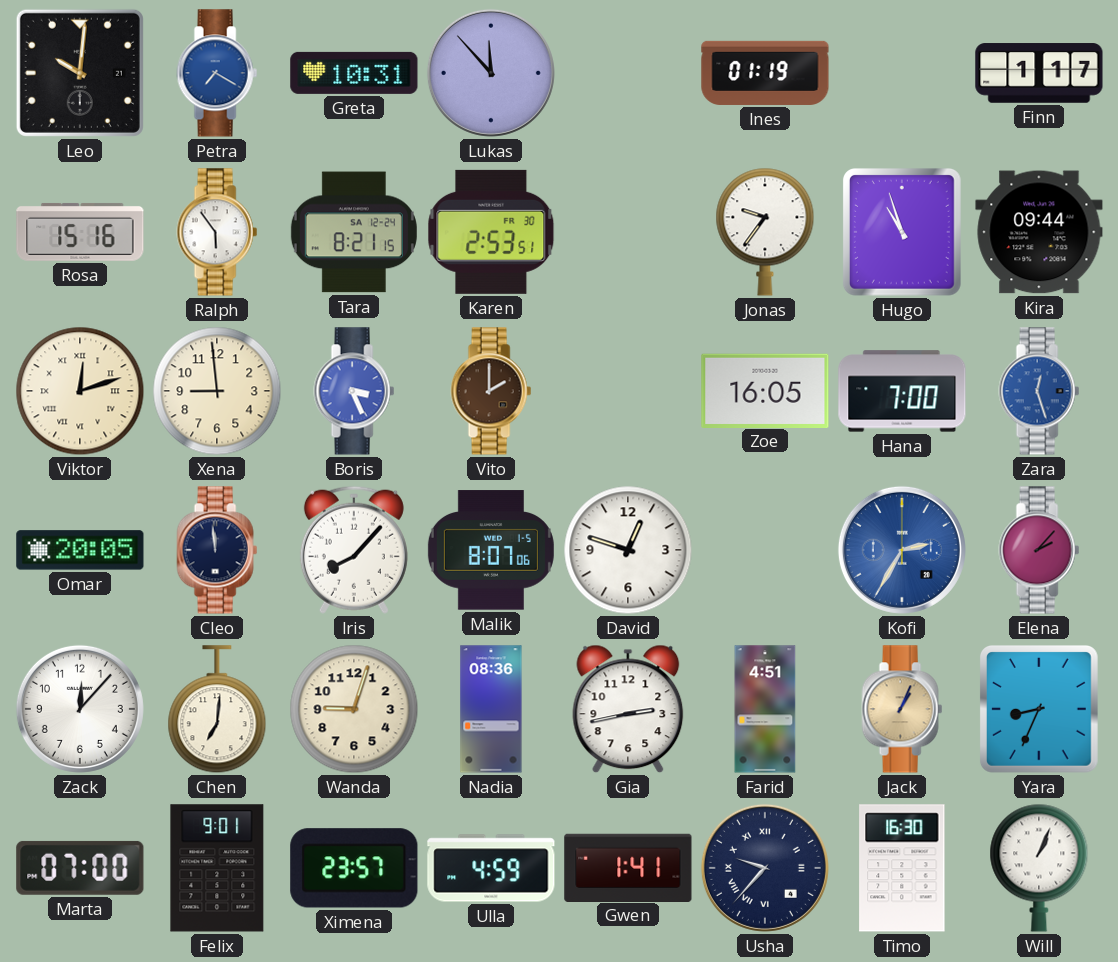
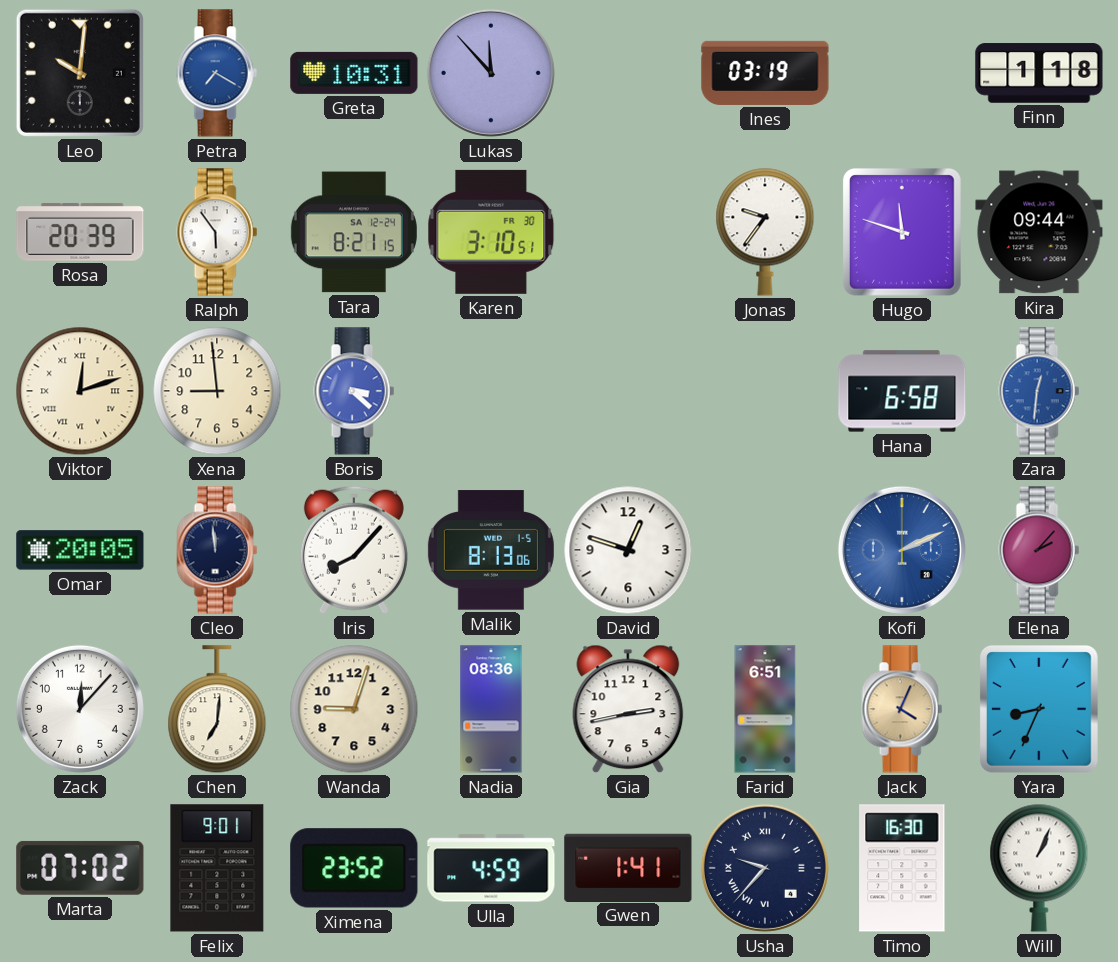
Ines: 01:19 -> 03:19
Finn: 1:17 -> 1:18
Rosa: 15:16 -> 20:39
Karen: 2:53 -> 3:10
Hugo: 10:57 -> 11:48
Boris: 3:26 -> 3:22
Vito: 2:00 -> none
Zoe: 16:05 -> none
Hana: 7:00 -> 6:58
Zara: 12:27 -> 12:31
Malik: 8:07 -> 8:13
Kofi: 2:35 -> 2:11
Farid: 4:51 -> 6:51
Jack: 1:04 -> 4:04
Marta: 07:00 -> 07:02
Ximena: 23:57 -> 23:52
